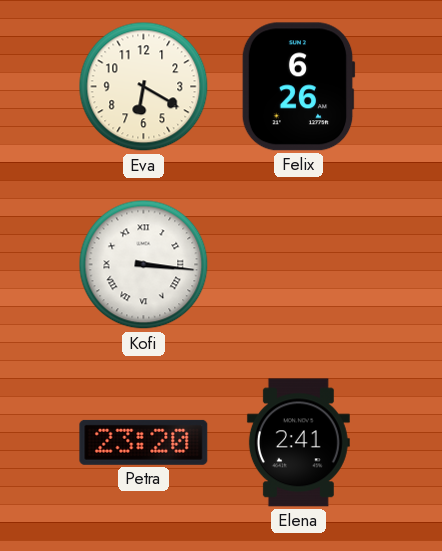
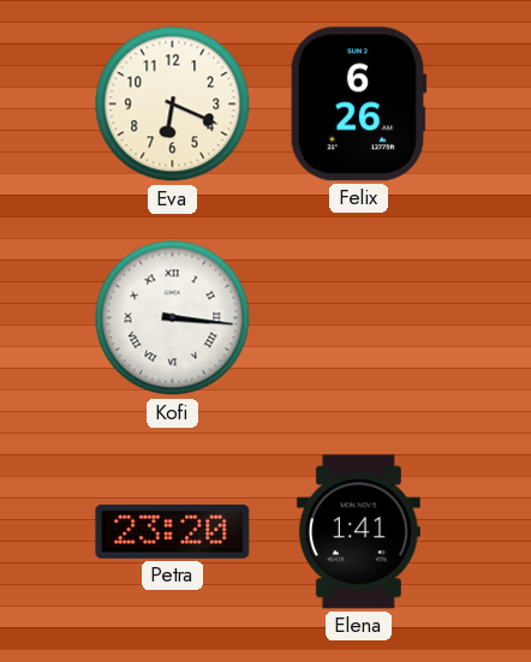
Eva: 6:20 -> 6:19
Elena: 2:41 -> 1:41
